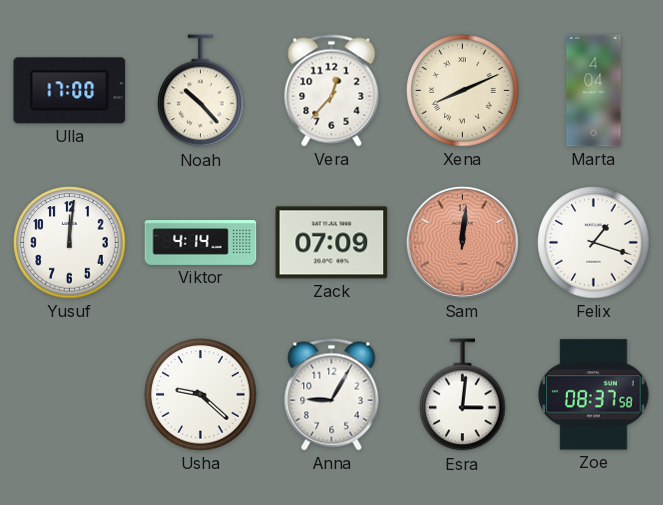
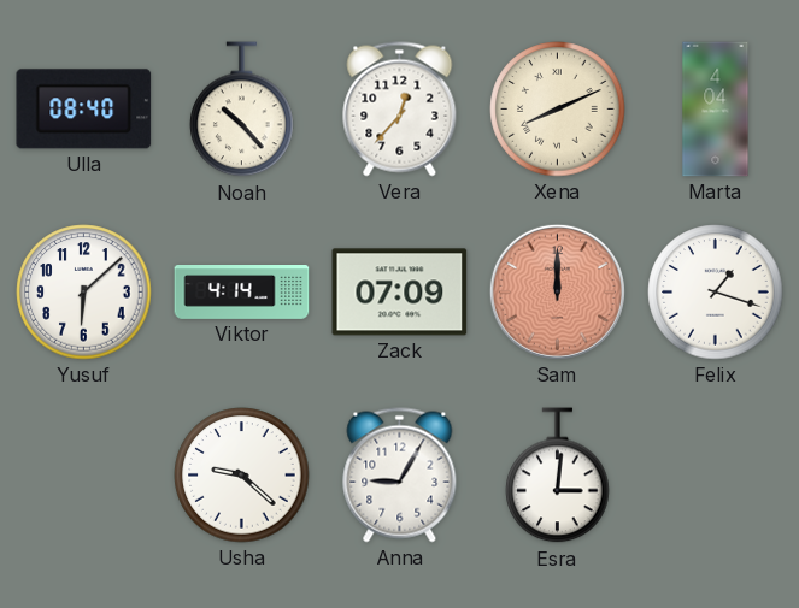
Ulla: 17:00 -> 08:40
Yusuf: 12:01 -> 6:08
Sam: 12:01 -> 12:00
Zoe: 08:37 -> none
